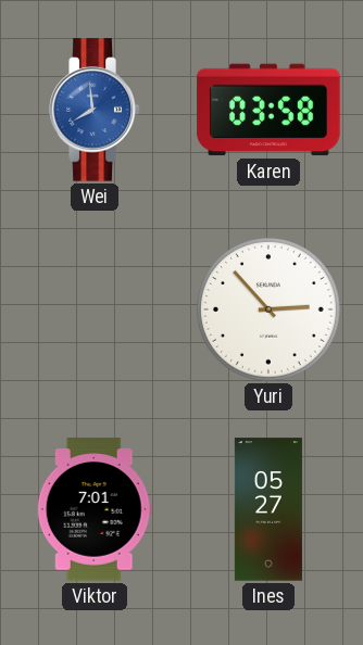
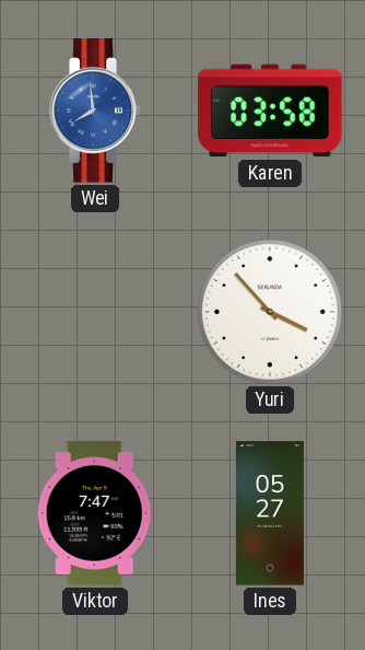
Yuri: 2:53 -> 3:53
Viktor: 7:01 -> 7:47
